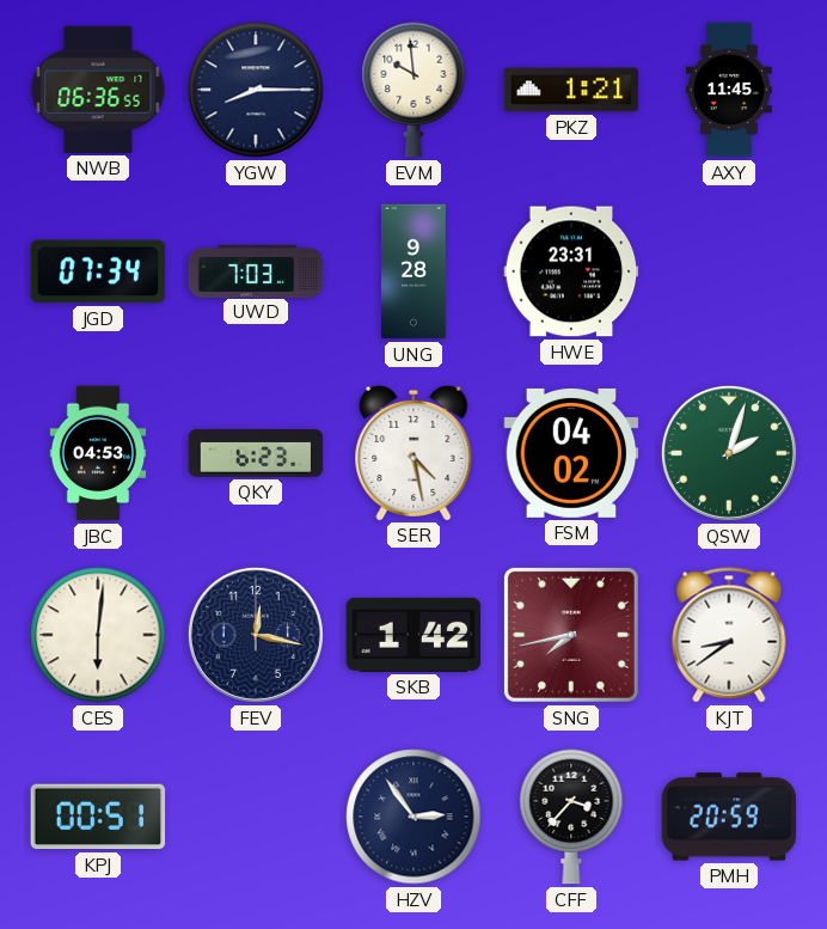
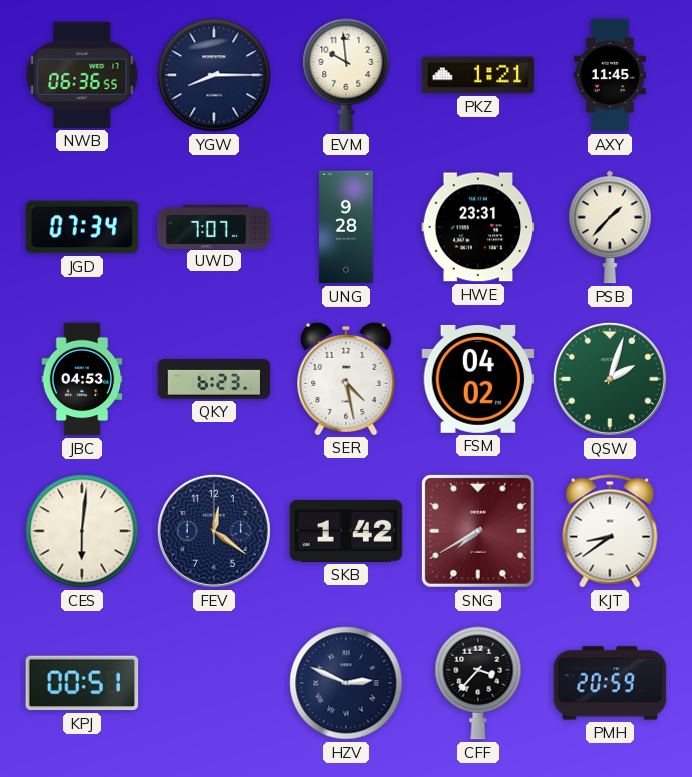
UWD: 7:03 -> 7:07
PSB: none -> 1:37
FEV: 12:17 -> 12:21
SNG: 7:43 -> 7:40
HZV: 2:54 -> 2:49
